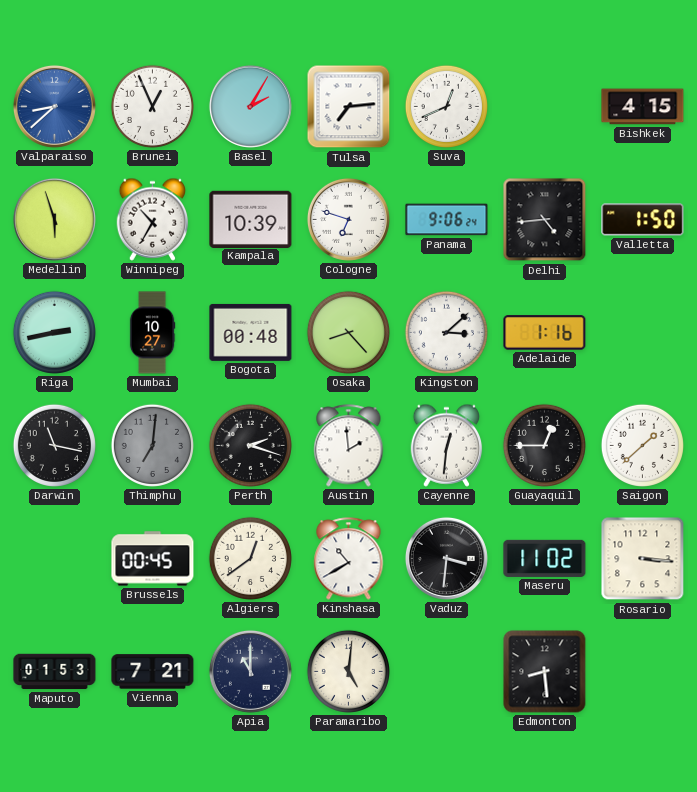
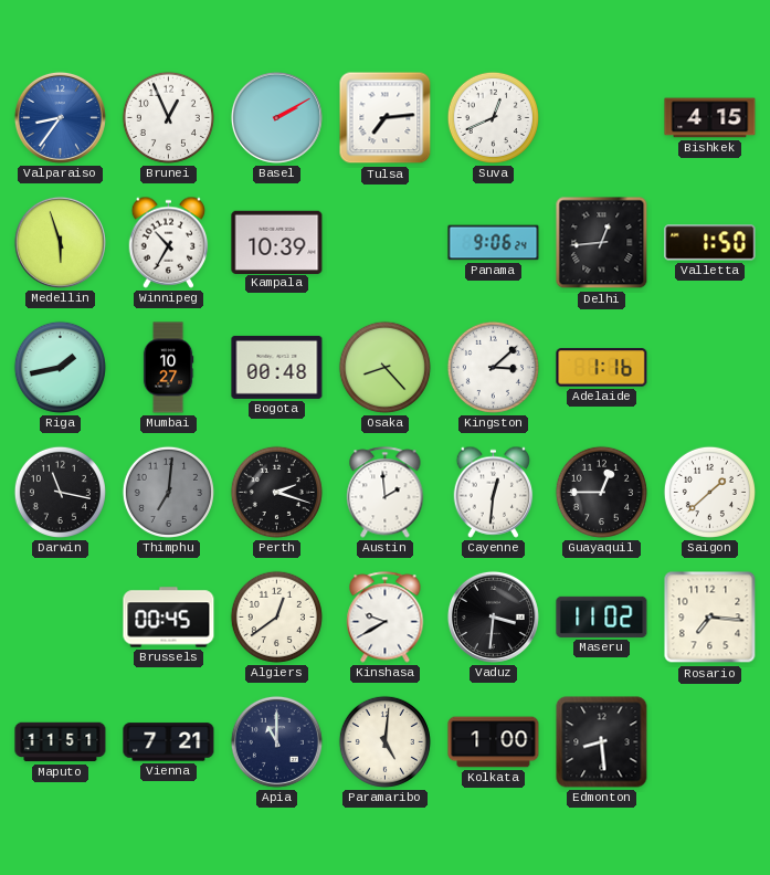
Valparaiso: 8:38 -> 8:36
Basel: 2:05 -> 2:10
Cologne: 6:48 -> none
Delhi: 4:44 -> 12:44
Riga: 2:43 -> 1:43
Kinshasa: 10:40 -> 9:40
Rosario: 3:16 -> 7:16
Maputo: 01:53 -> 11:51
Kolkata: none -> 1:00
